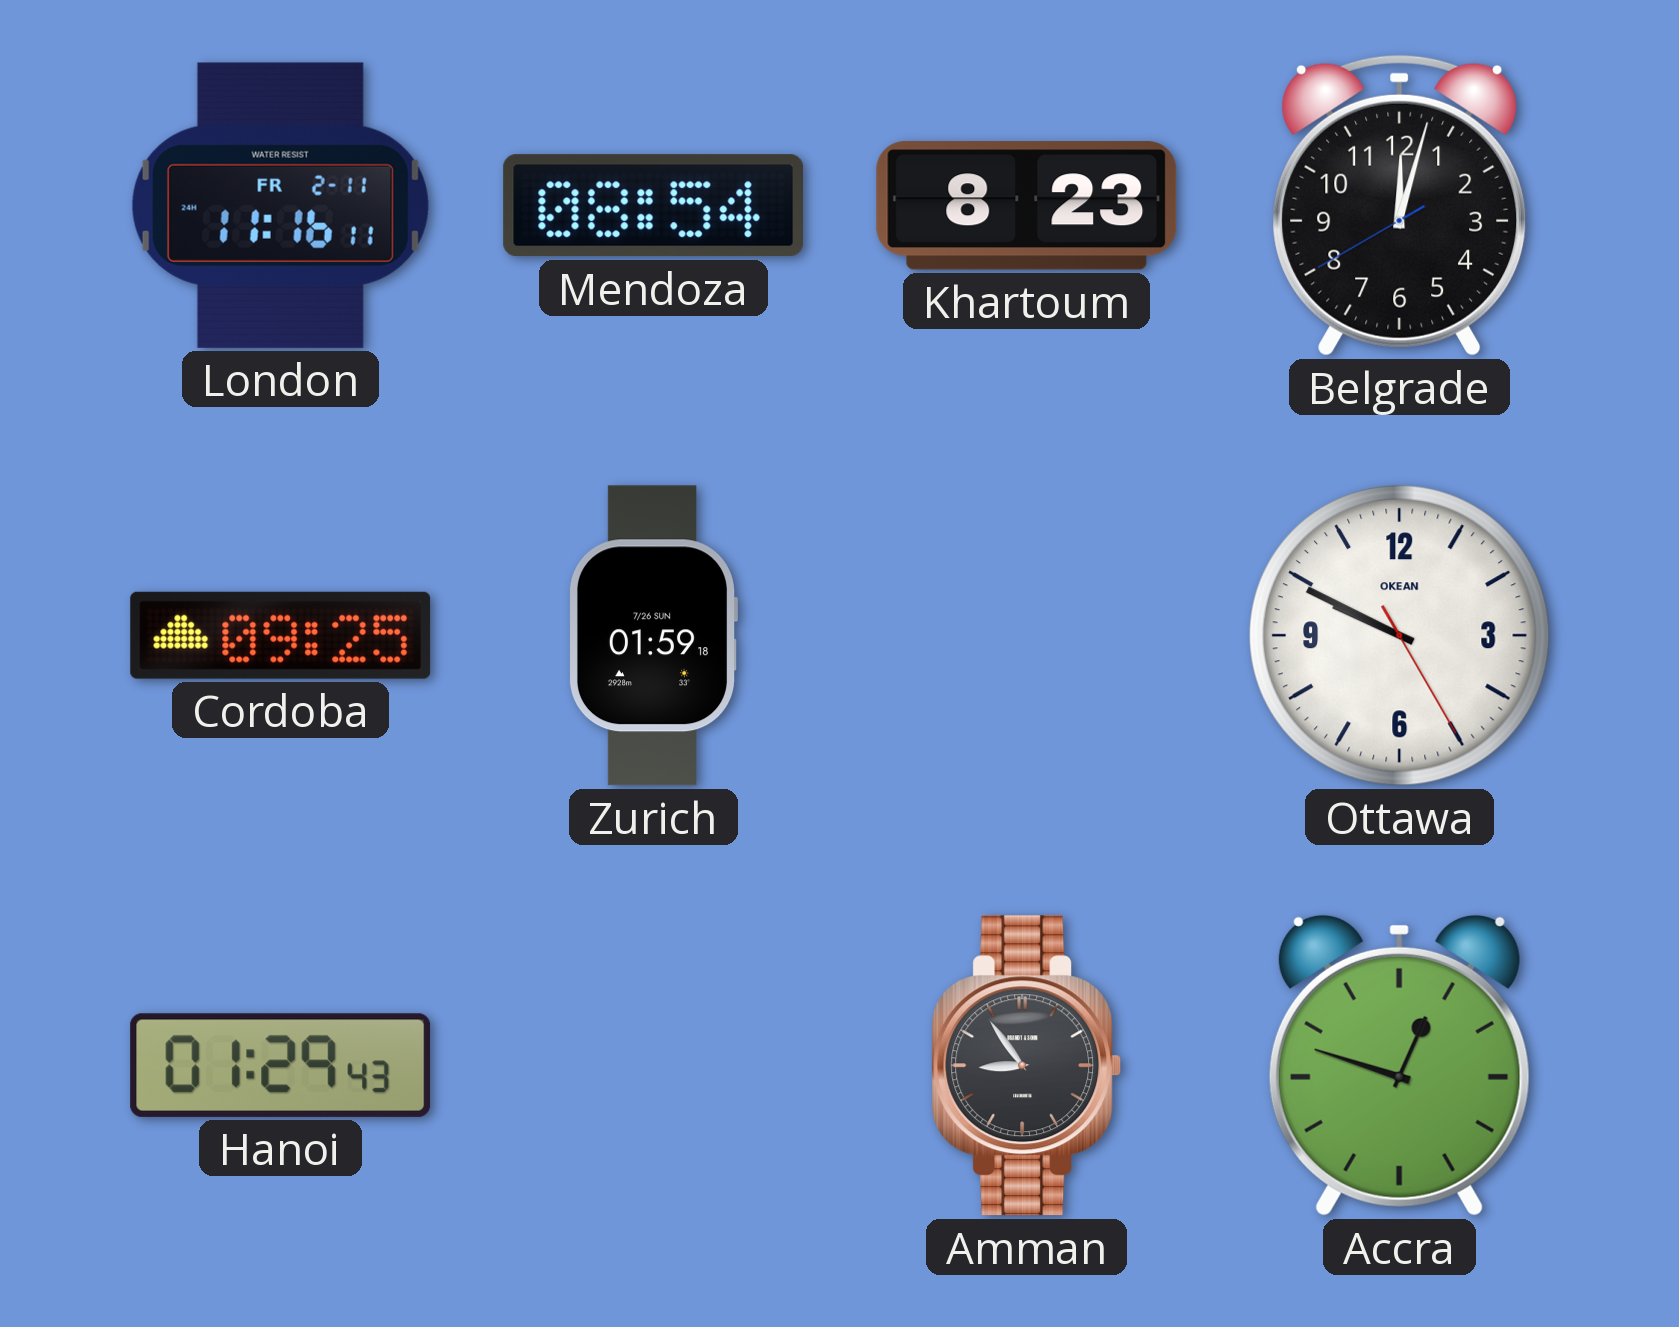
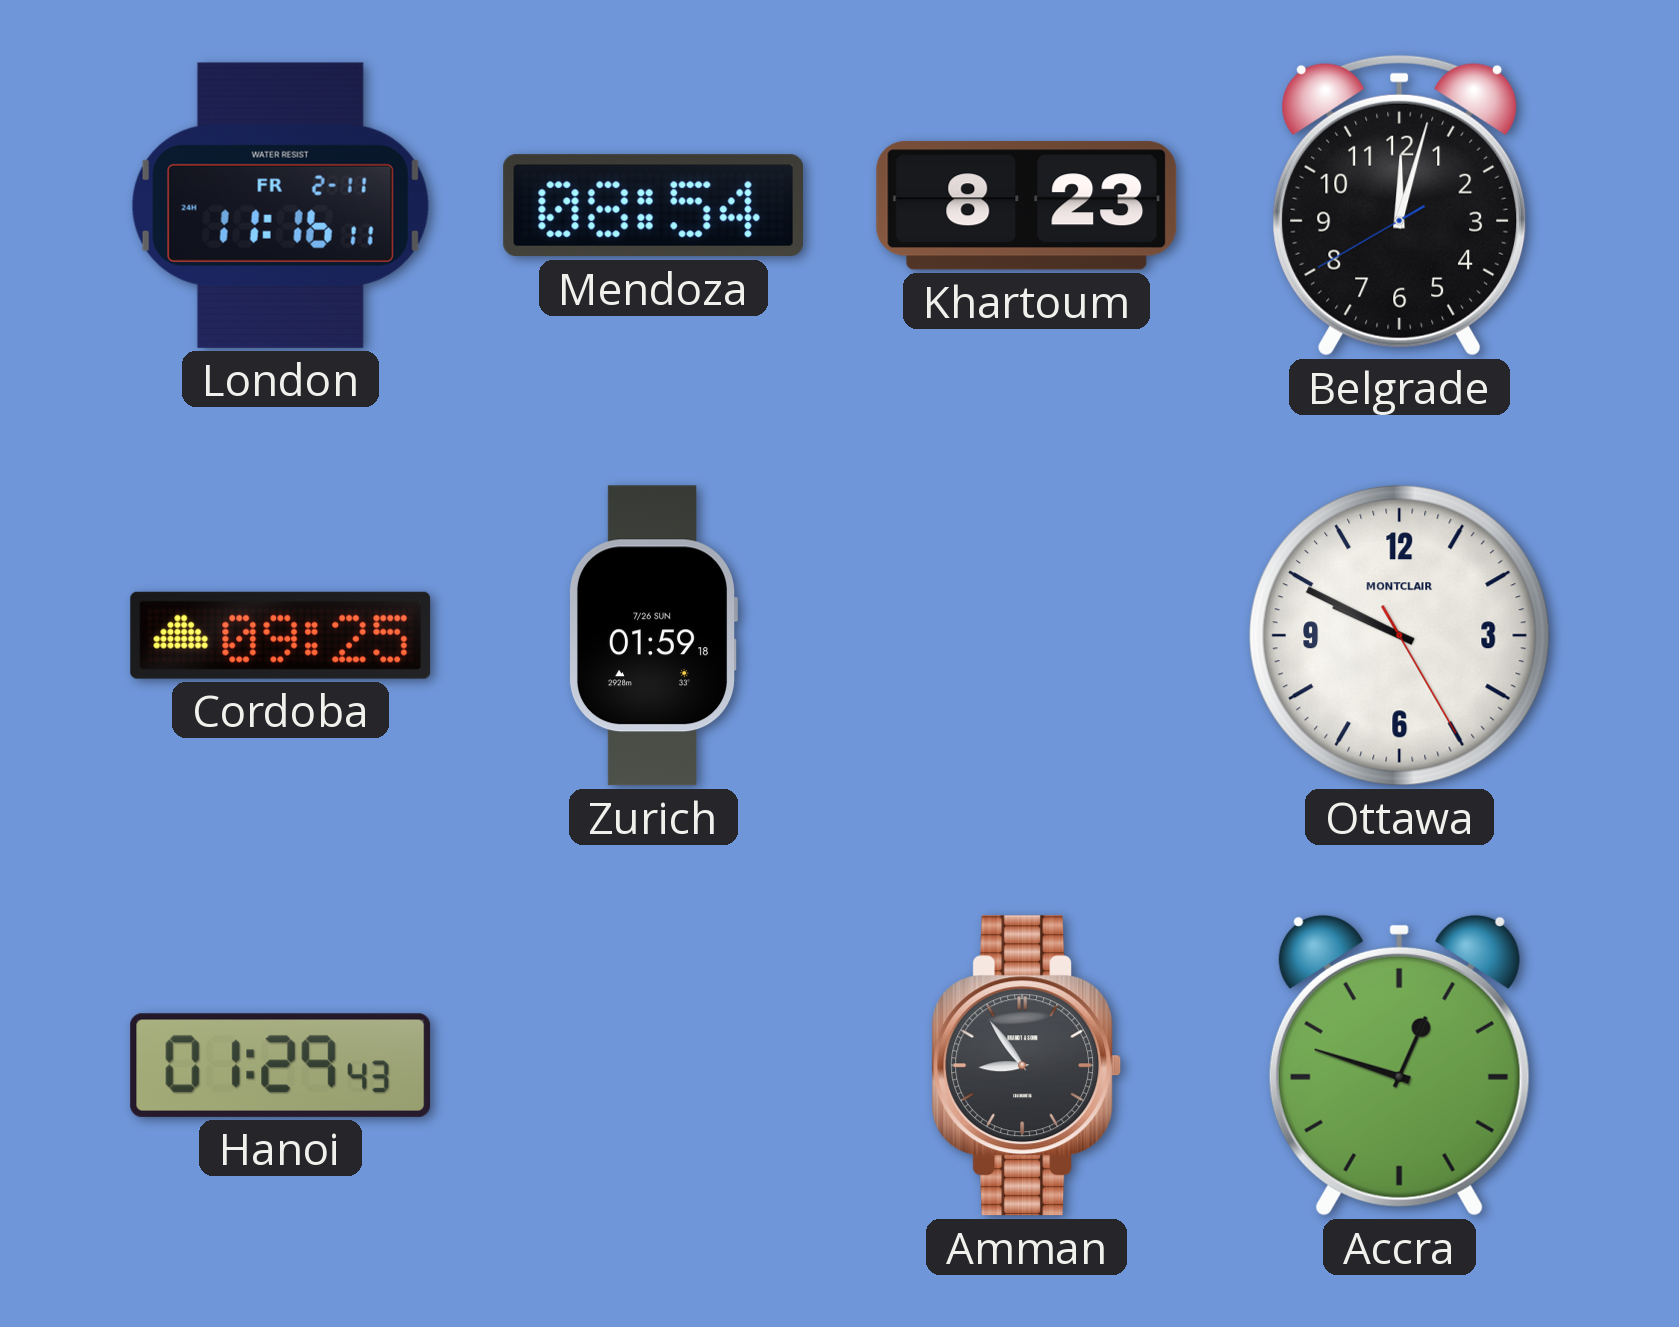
Ottawa brand: OKEAN -> MONTCLAIR
